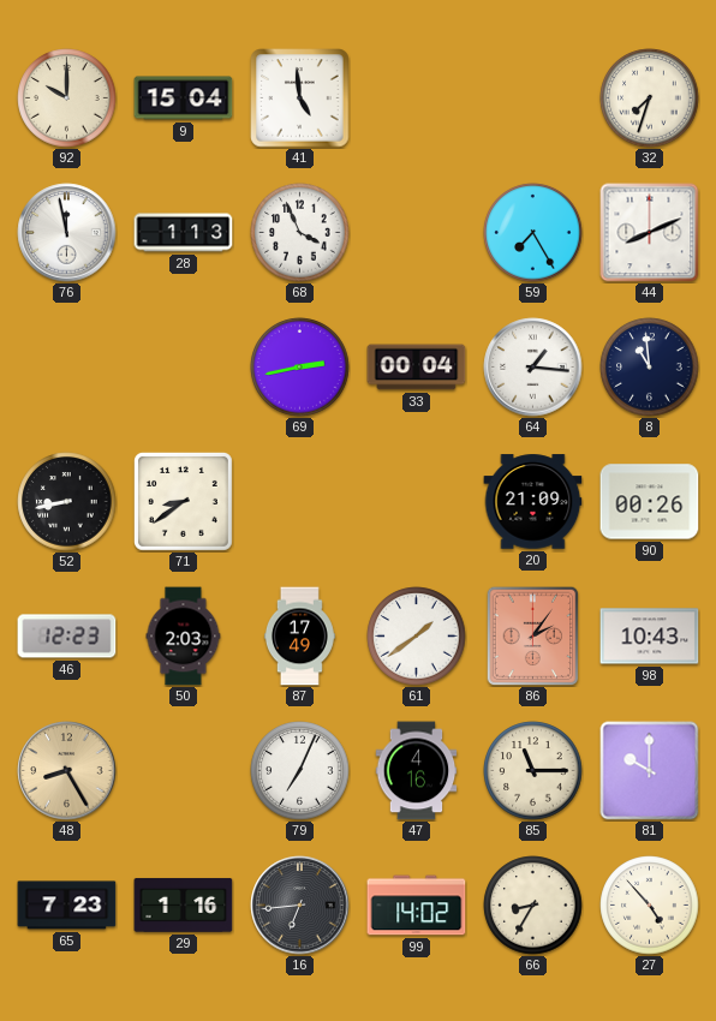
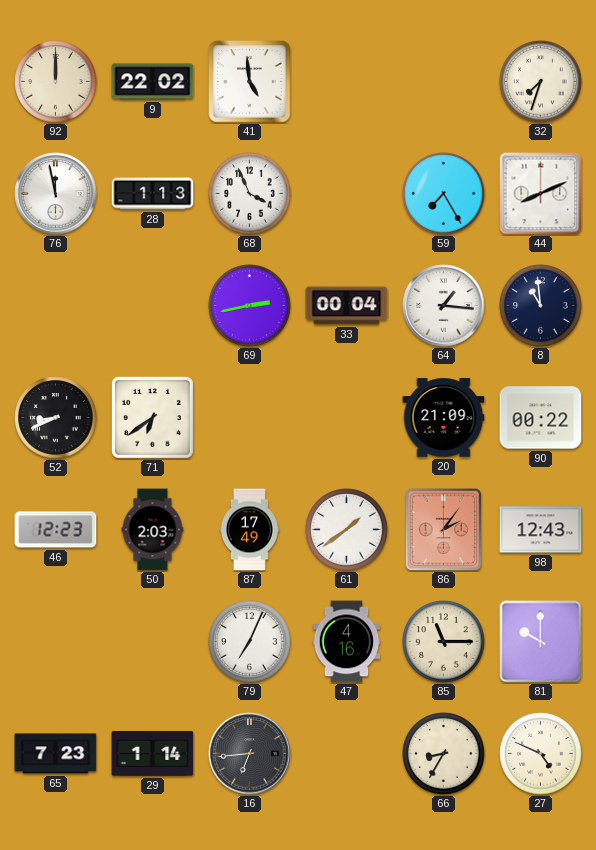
92: 10:00 -> 12:00
9: 15:04 -> 22:02
52: 8:43 -> 8:41
71: 8:39 -> 6:39
90: 00:26 -> 00:22
98: 10:43 -> 12:43
48: 8:25 -> none
29: 1:16 -> 1:14
99: 14:02 -> none
27: 4:53 -> 4:49
